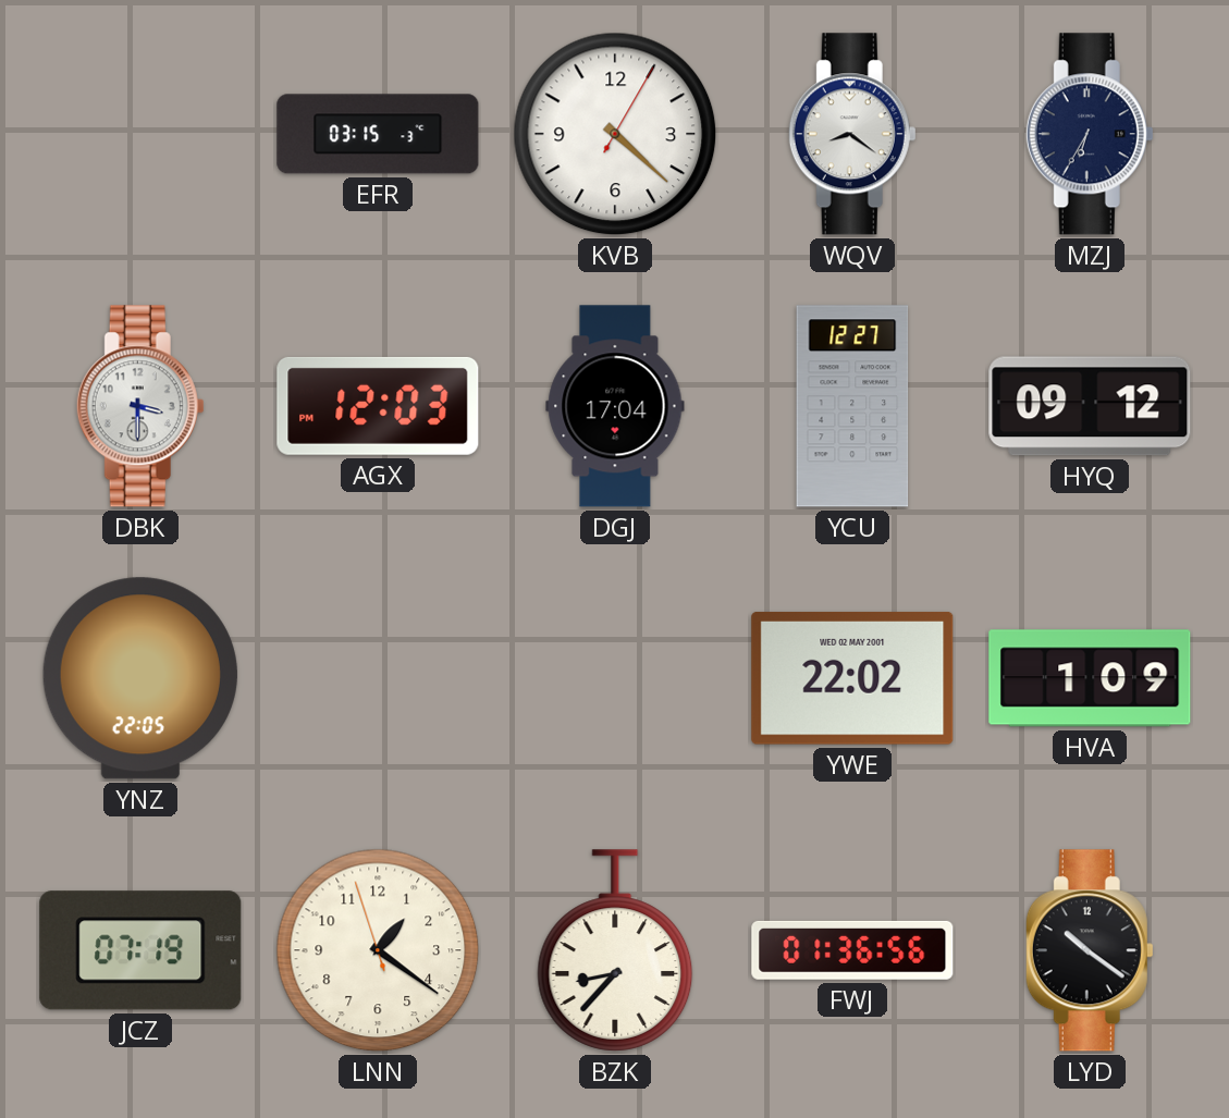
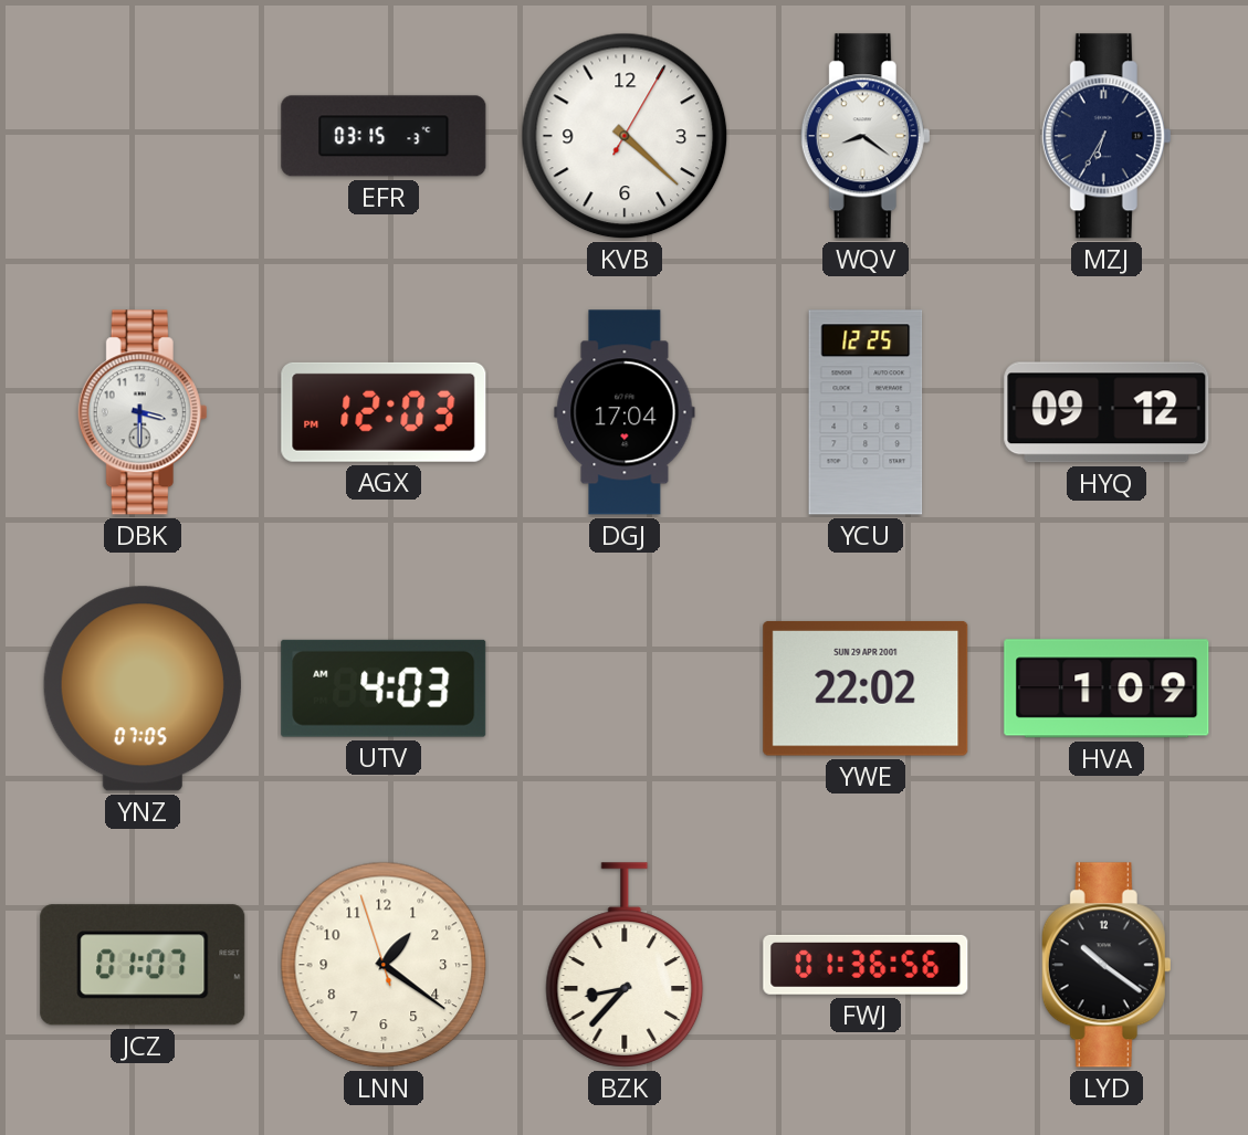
YCU: 12:27 -> 12:25
YNZ: 22:05 -> 07:05
UTV: none -> 4:03
YWE date: WED 02 MAY 2001 -> SUN 29 APR 2001
JCZ: 07:19 -> 01:07
